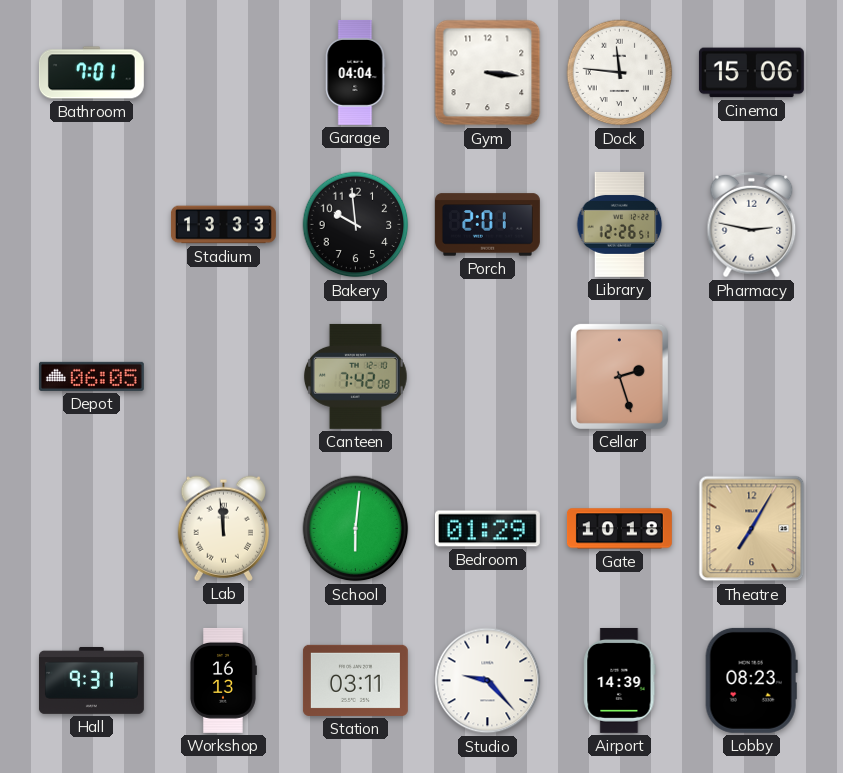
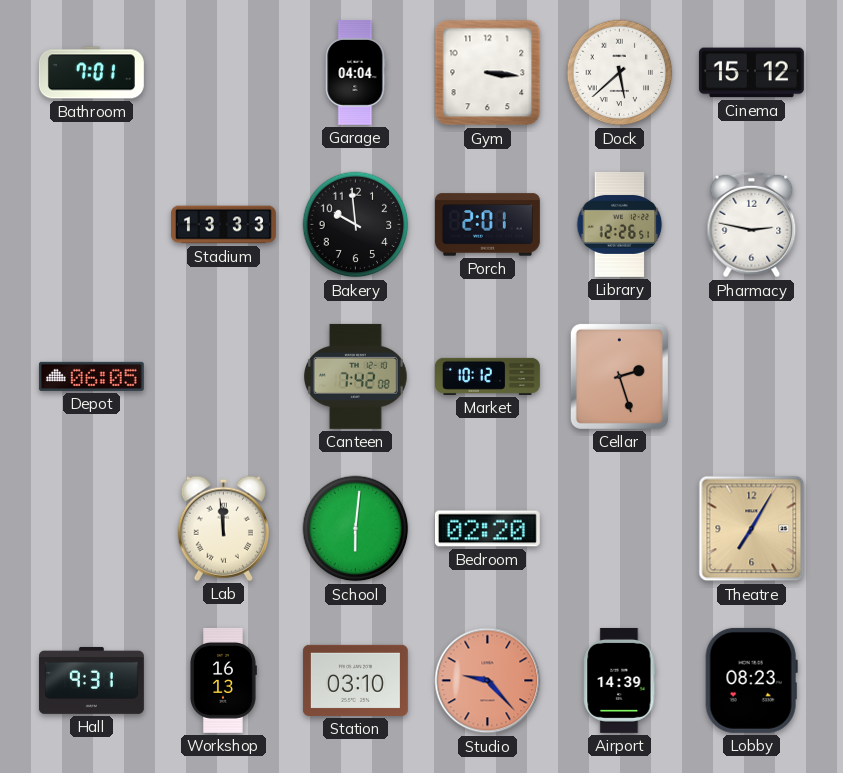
Dock: 11:46 -> 5:38
Cinema: 15:06 -> 15:12
Market: none -> 10:12
Bedroom: 01:29 -> 02:20
Gate: 10:18 -> none
Station: 03:11 -> 03:10
Studio dial: white -> salmon
